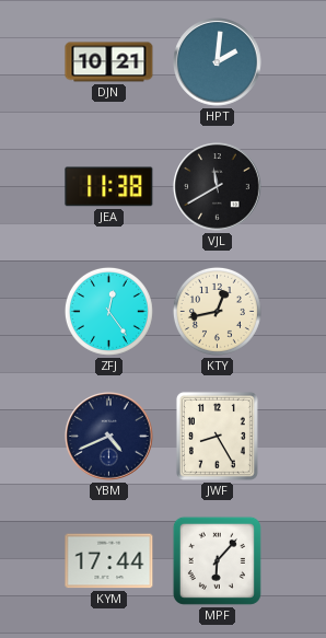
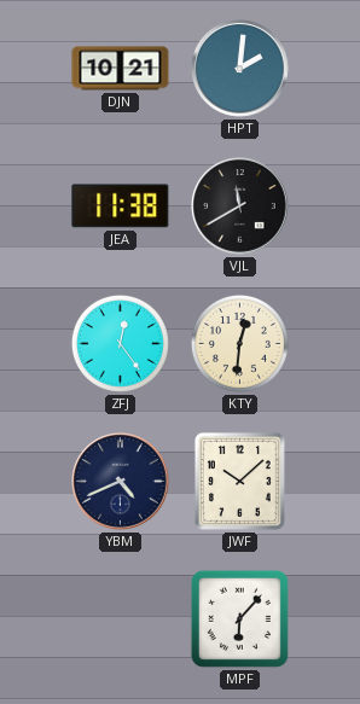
KTY: 12:43 -> 12:31
JWF: 8:25 -> 10:08
KYM: 17:44 -> none
